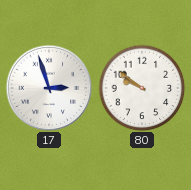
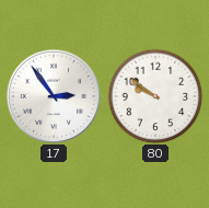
17: 2:57 -> 2:54
